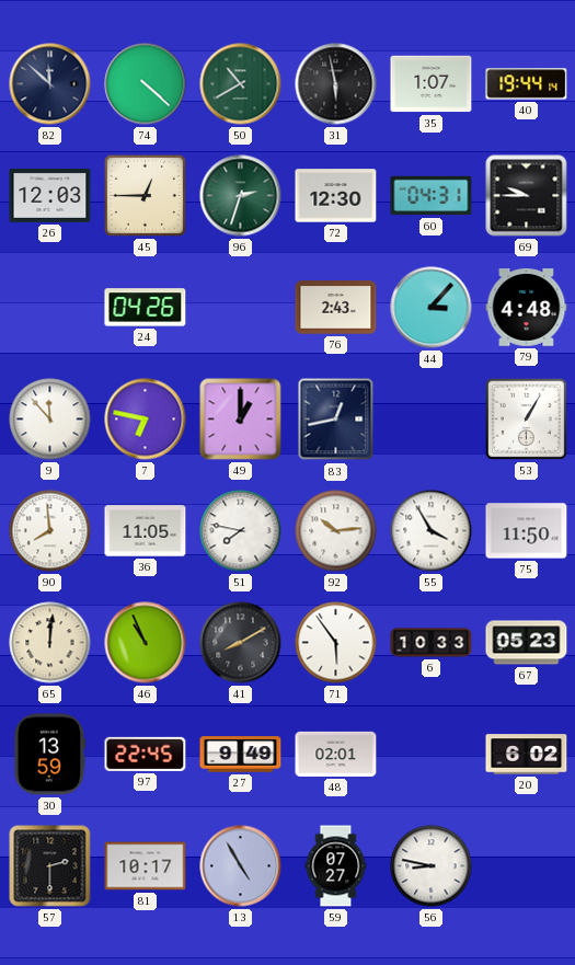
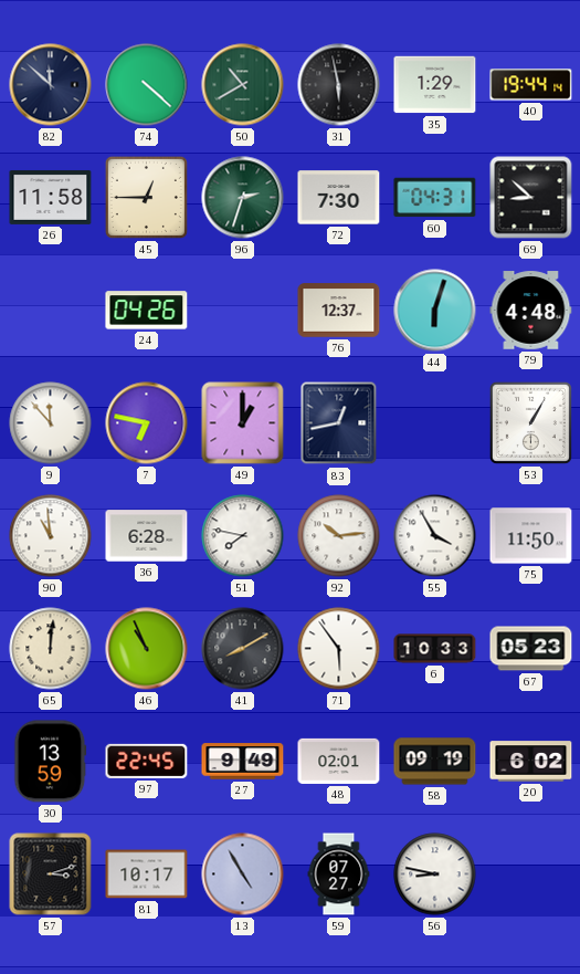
35: 1:07 -> 1:29
26: 12:03 -> 11:58
72: 12:30 -> 7:30
69: 9:45 -> 8:52
76: 2:43 -> 12:37
44: 3:07 -> 6:03
90: 7:59 -> 10:59
36: 11:05 -> 6:28
58: none -> 09:19
57: 2:30 -> 3:12
